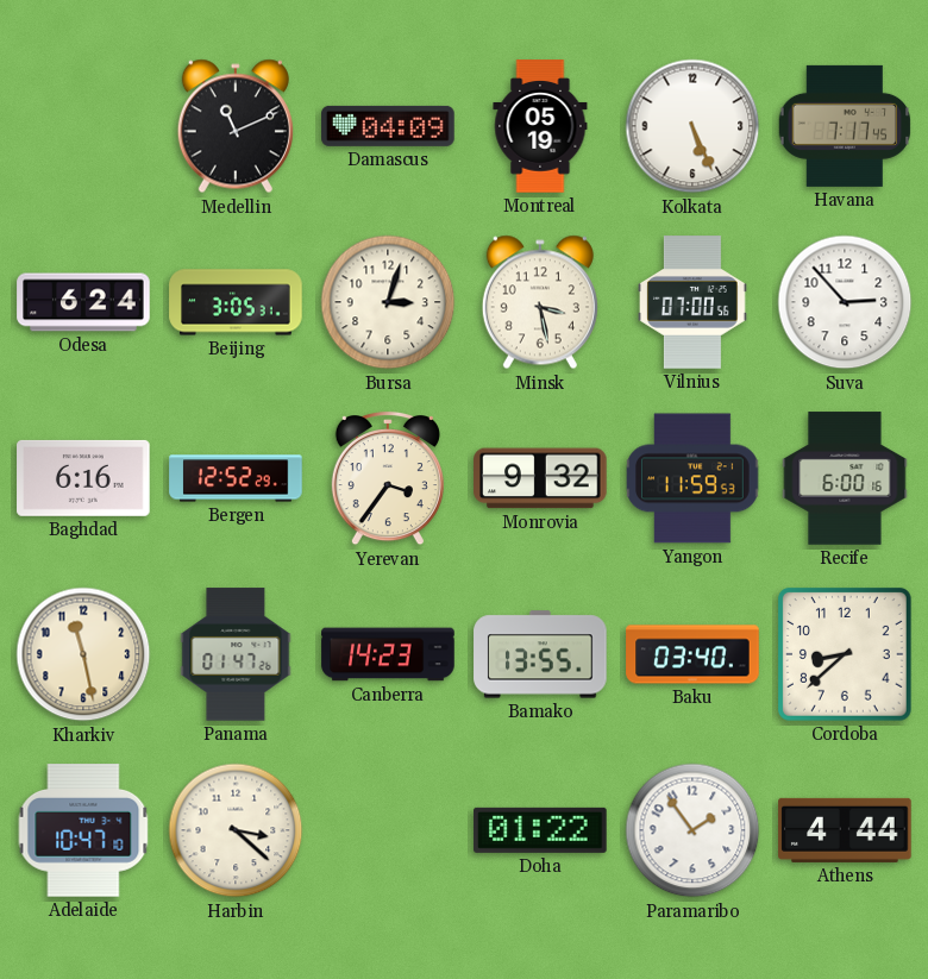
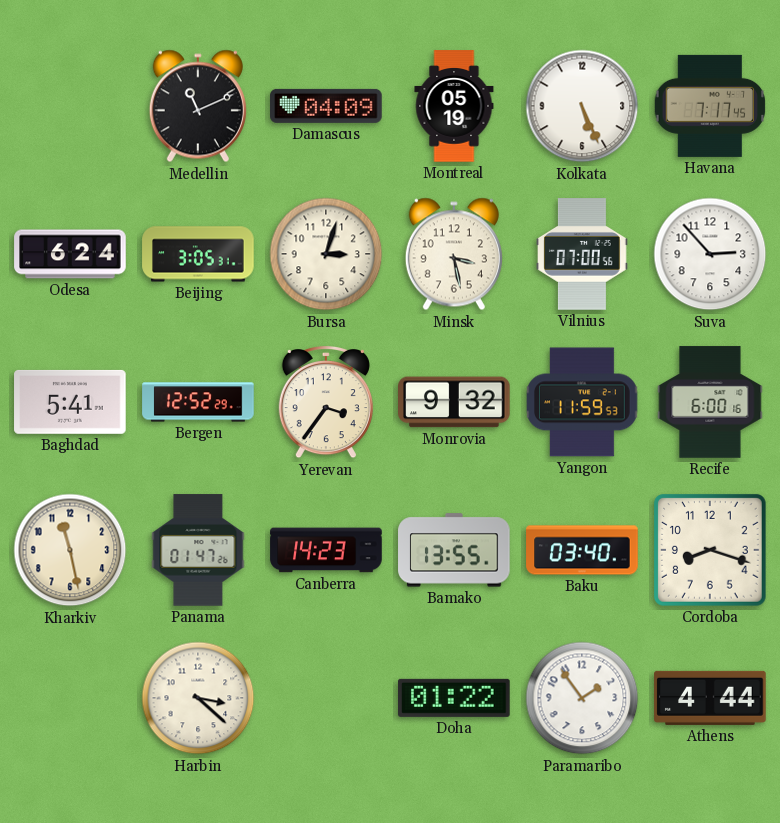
Baghdad: 6:16 -> 5:41
Cordoba: 8:38 -> 8:18
Adelaide: 10:47 -> none
